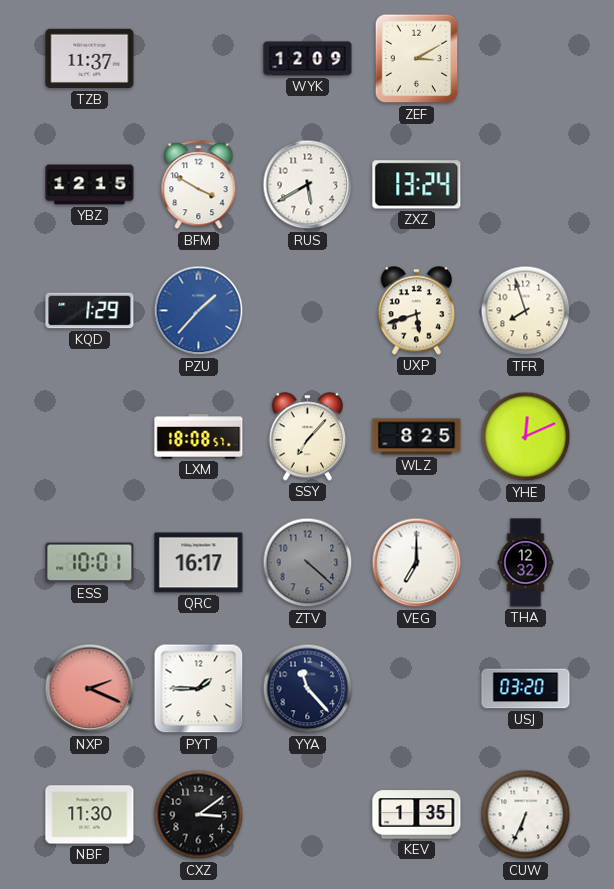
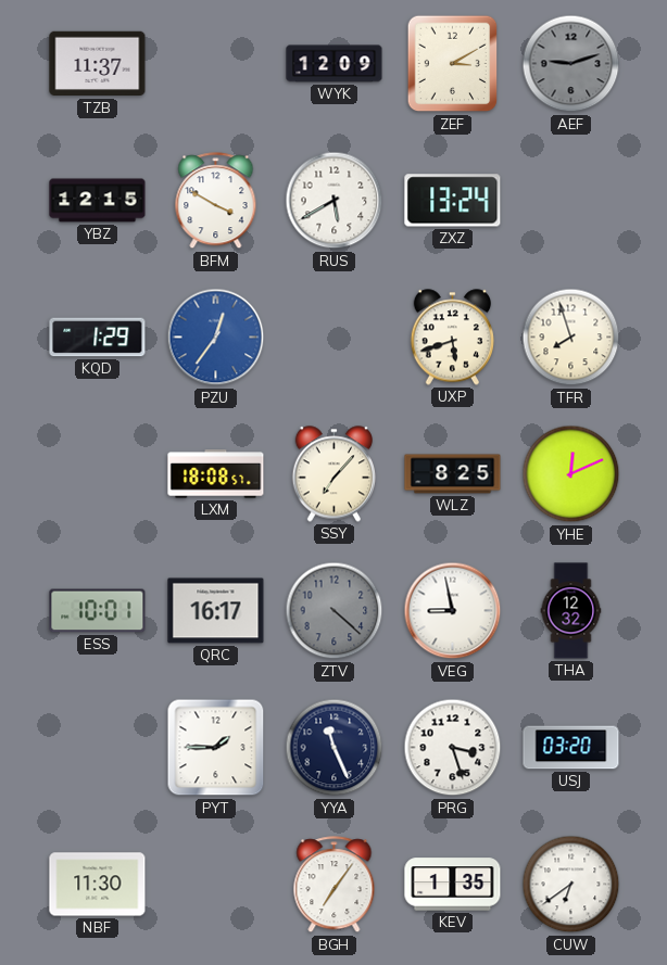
AEF: none -> 9:12
PZU: 1:37 -> 12:36
VEG: 7:00 -> 8:58
NXP: 2:19 -> none
YYA: 11:23 -> 11:26
PRG: none -> 3:27
CXZ: 3:09 -> none
BGH: none -> 7:06
CUW: 6:34 -> 6:39
